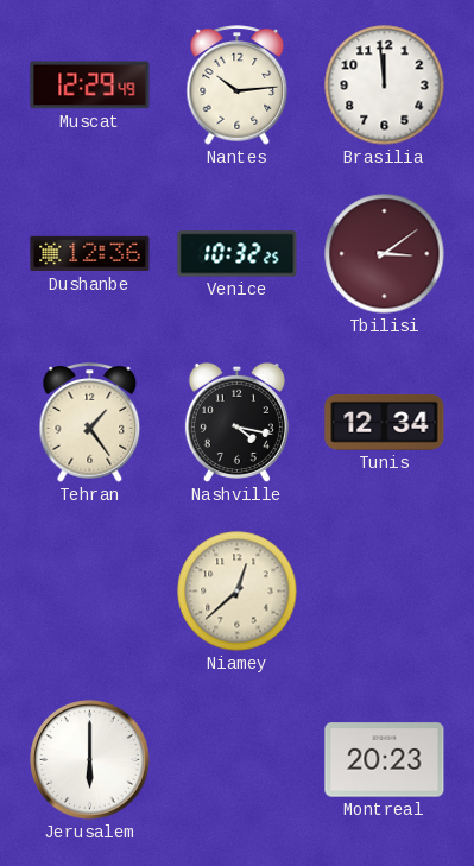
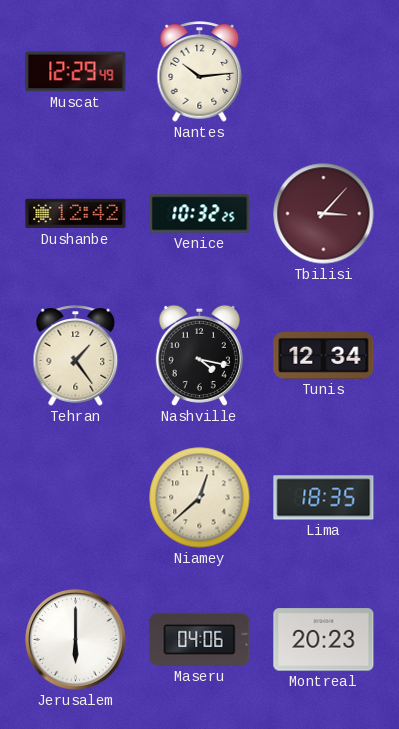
Brasilia: 11:59 -> none
Dushanbe: 12:36 -> 12:42
Tbilisi: 3:09 -> 3:07
Lima: none -> 18:35
Maseru: none -> 04:06
